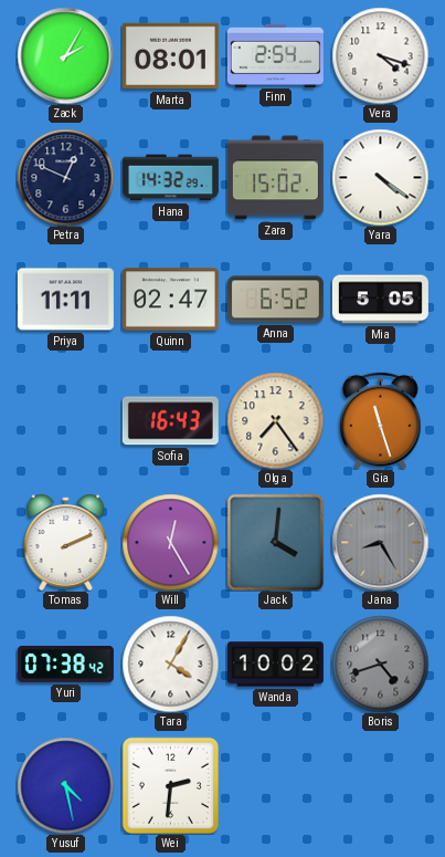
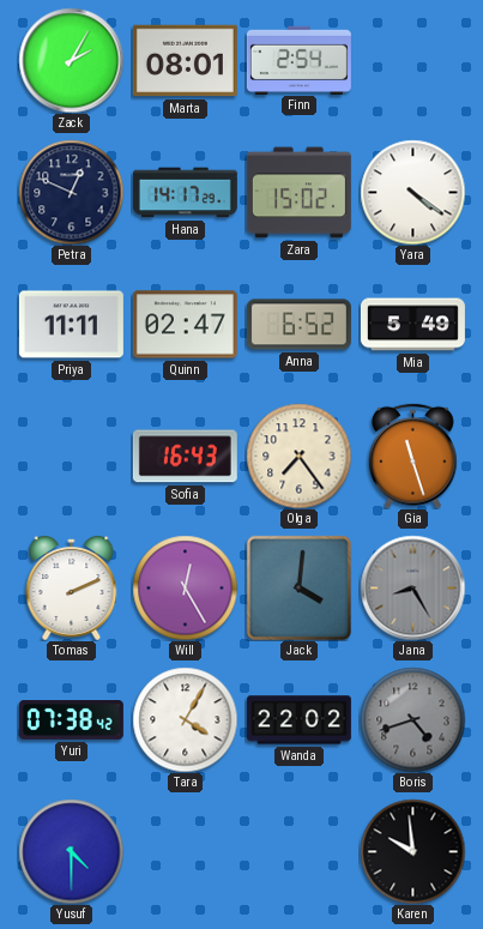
Vera: 4:18 -> none
Hana: 14:32 -> 14:17
Mia: 5:05 -> 5:49
Wanda: 10:02 -> 22:02
Yusuf: 4:28 -> 4:30
Wei: 2:31 -> none
Karen: none -> 9:59
